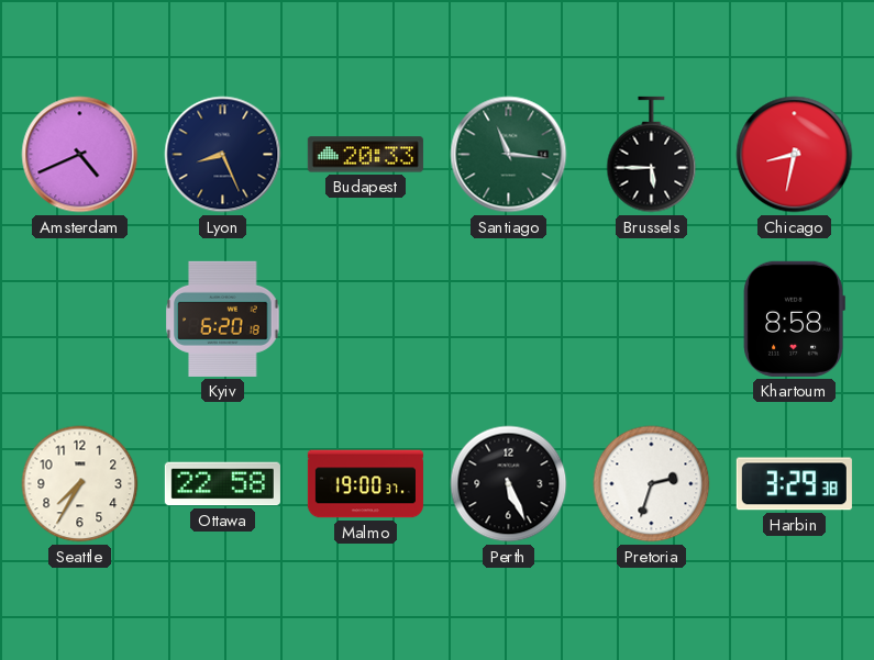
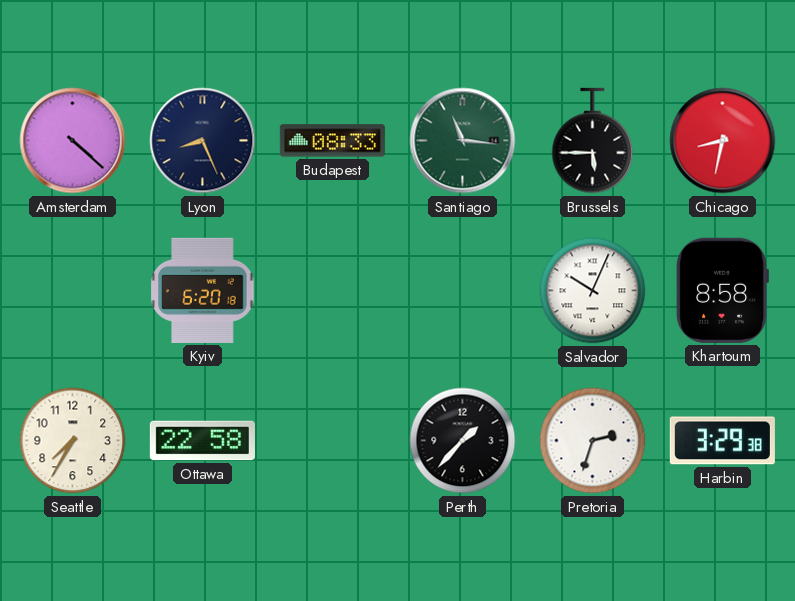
Amsterdam: 4:41 -> 4:22
Budapest: 20:33 -> 08:33
Salvador: none -> 10:04
Malmo: 19:00 -> none
Perth: 5:26 -> 1:37
